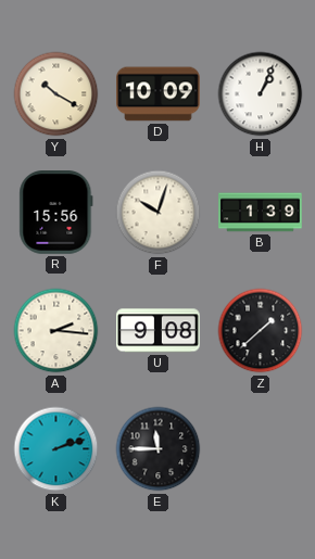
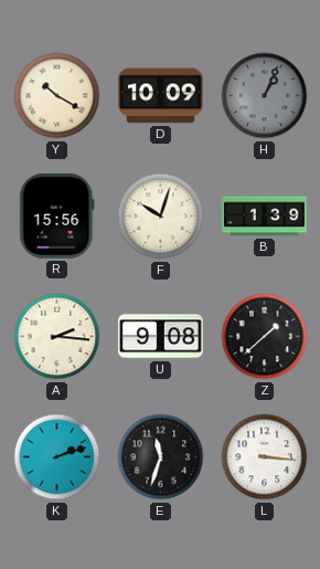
H dial: white -> grey
E: 11:45 -> 11:33
L: none -> 3:16
